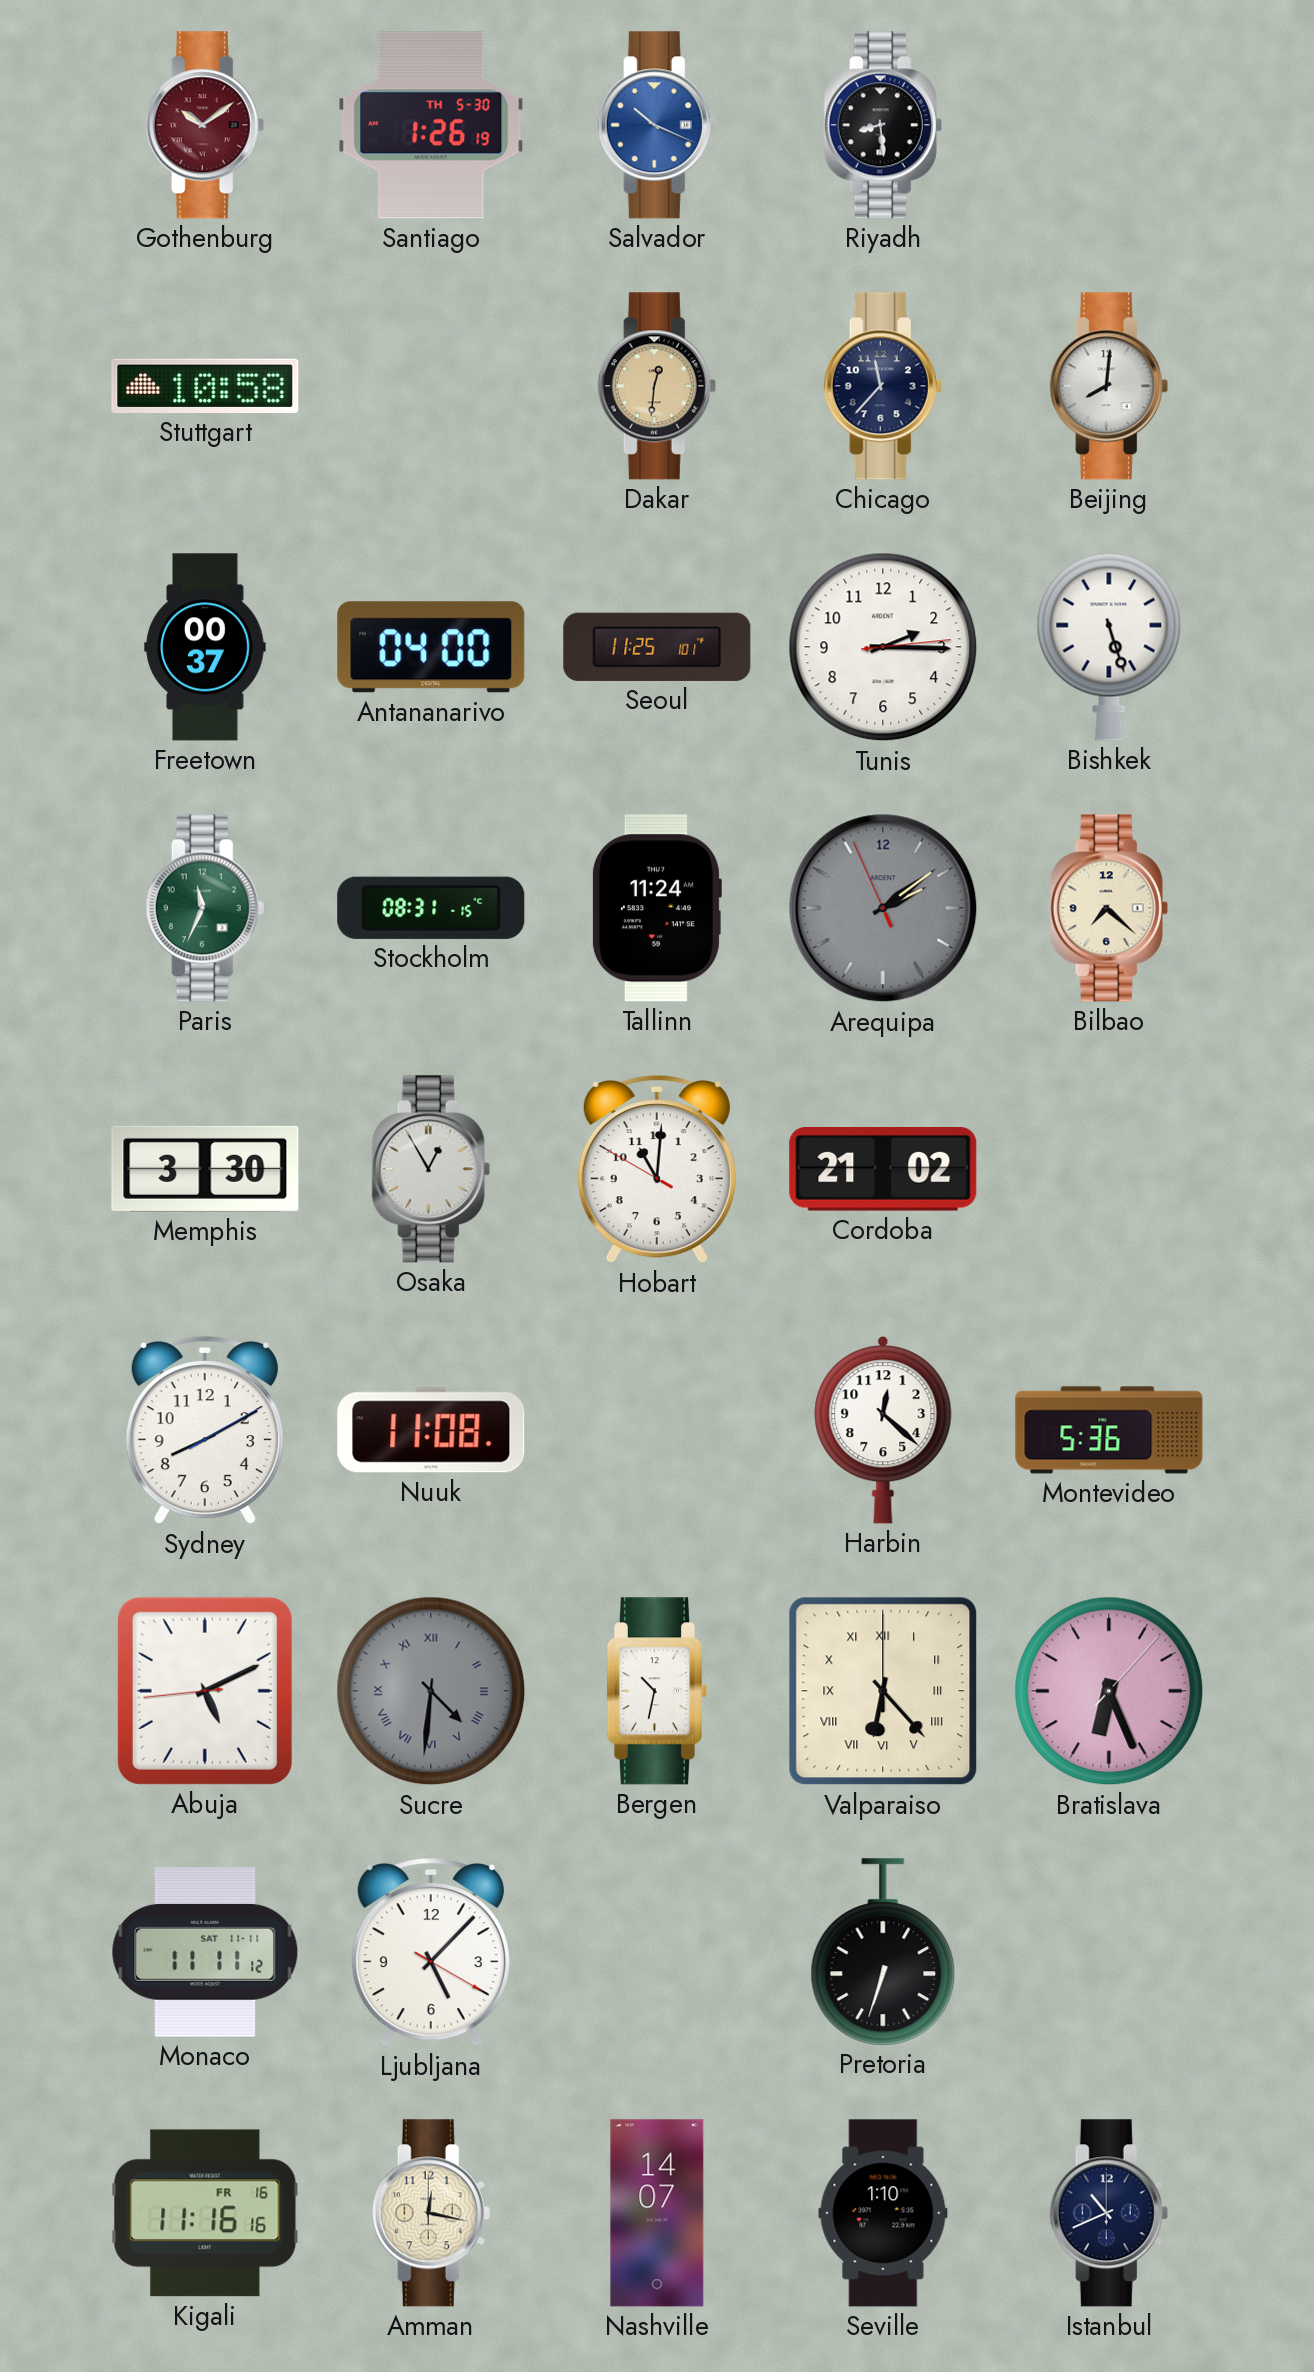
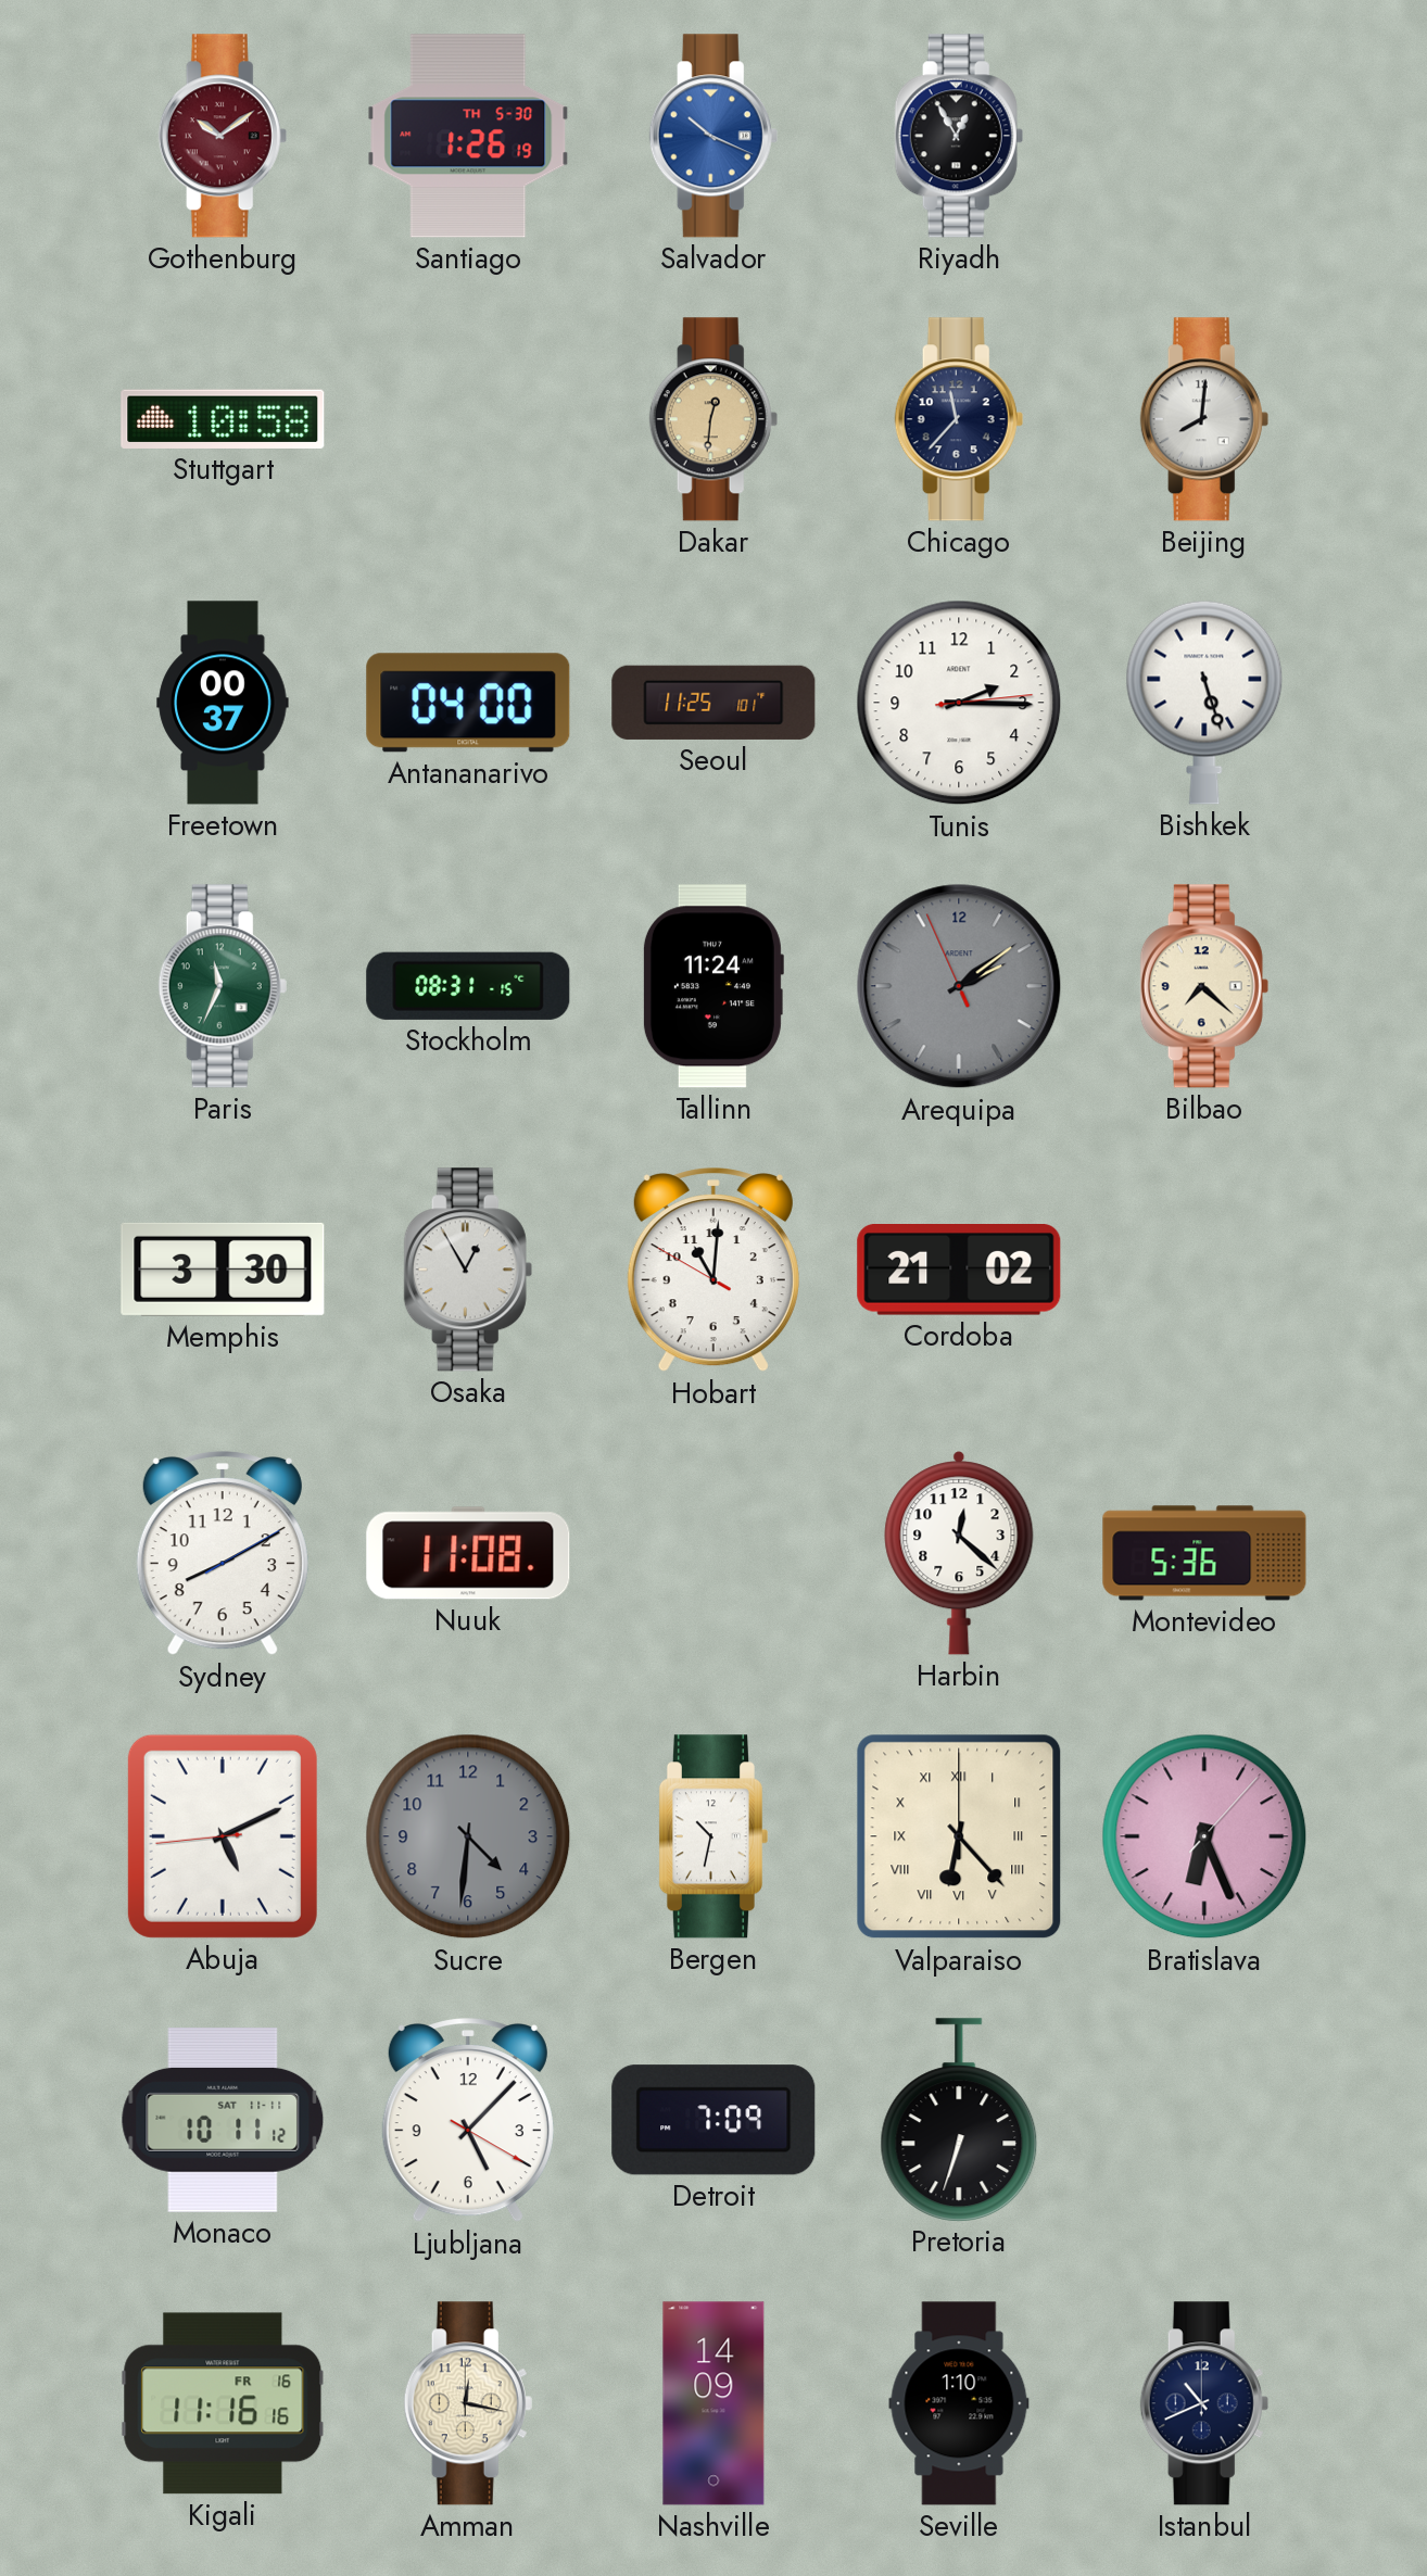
Riyadh: 8:29 -> 12:55
Sucre numerals: Roman -> Arabic
Monaco: 11:11 -> 10:11
Detroit: none -> 7:09
Nashville: 14:07 -> 14:09
